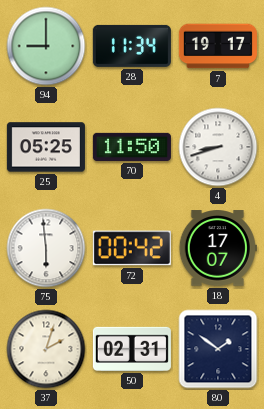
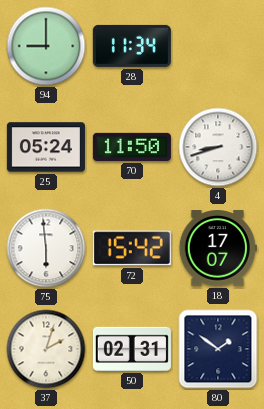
7: 19:17 -> none
25: 05:25 -> 05:24
72: 00:42 -> 15:42
